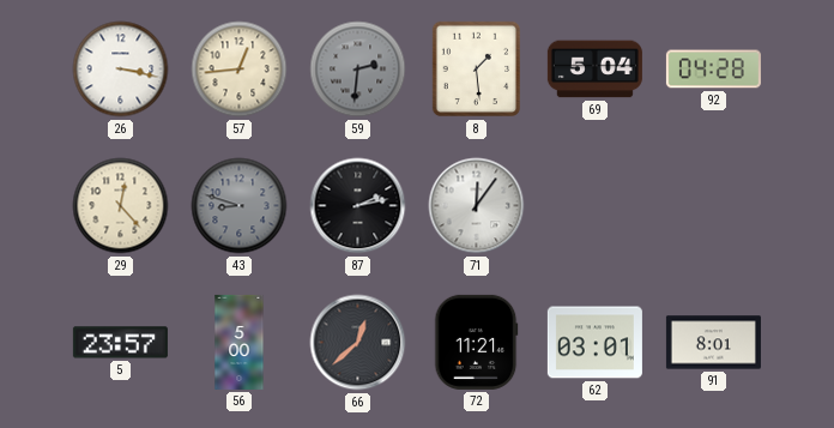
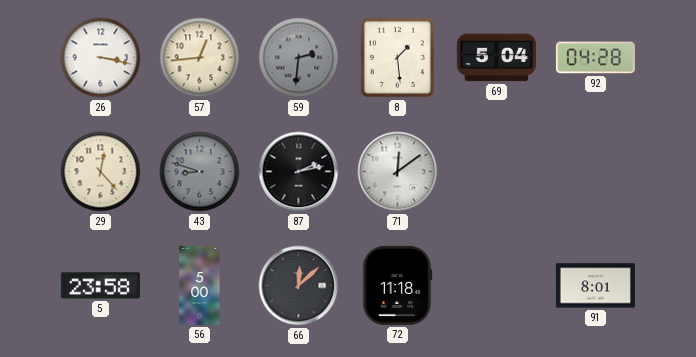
71: 12:06 -> 12:09
5: 23:57 -> 23:58
66: 12:38 -> 12:08
72: 11:21 -> 11:18
62: 03:01 -> none
